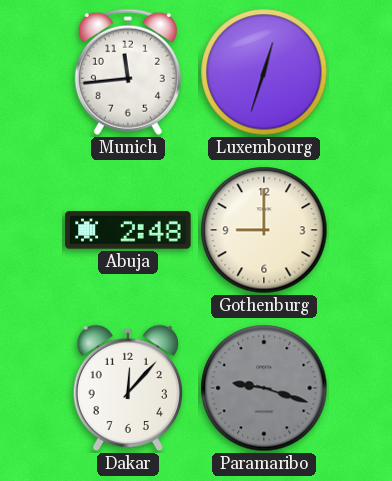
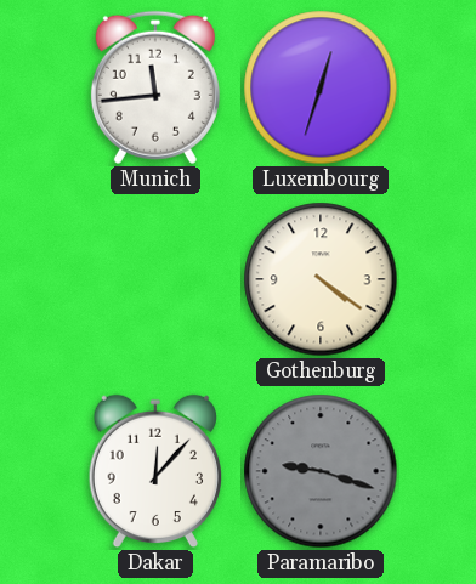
Abuja: 2:48 -> none
Gothenburg: 9:00 -> 4:21
